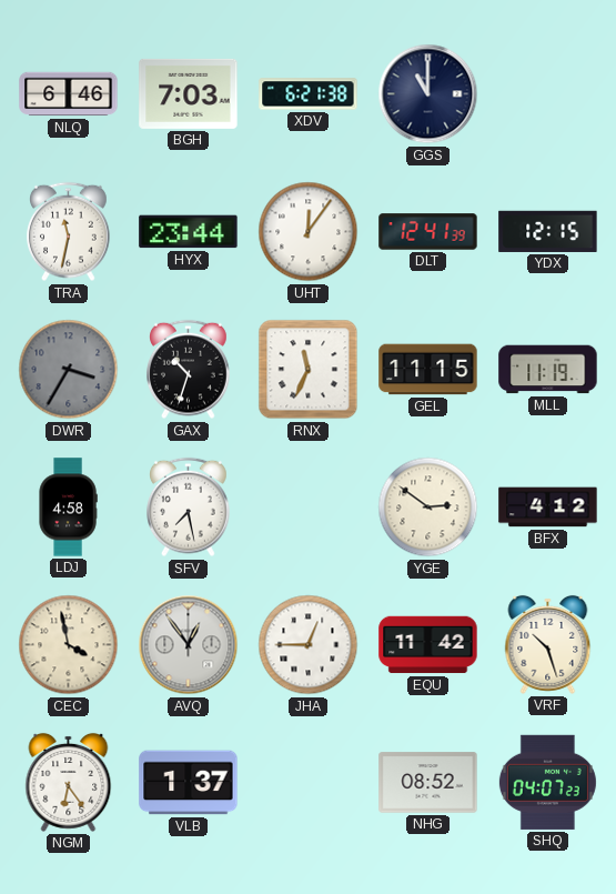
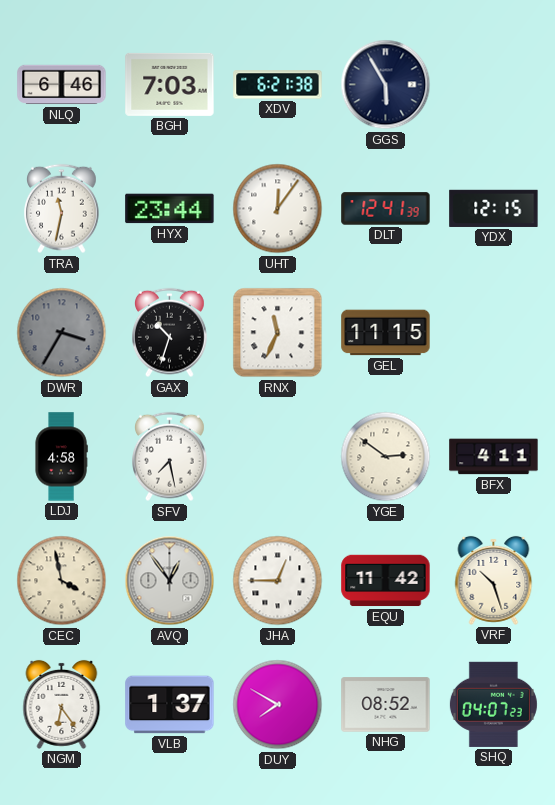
GGS: 11:00 -> 5:55
MLL: 11:19 -> none
BFX: 4:12 -> 4:11
DUY: none -> 7:50
